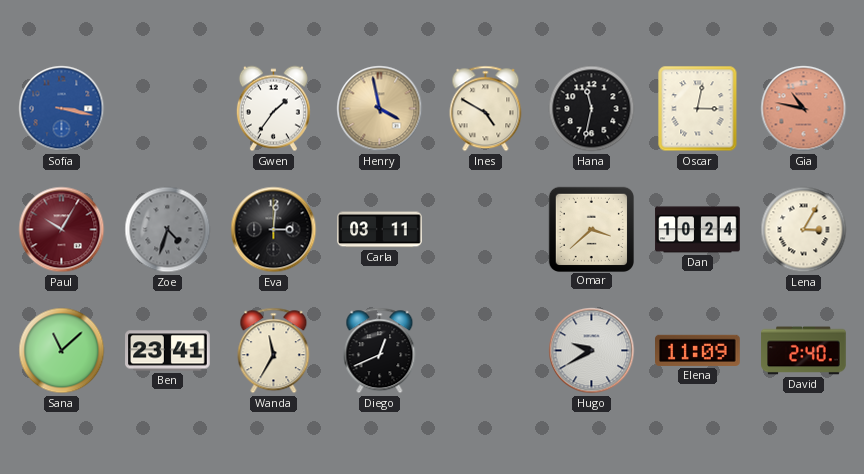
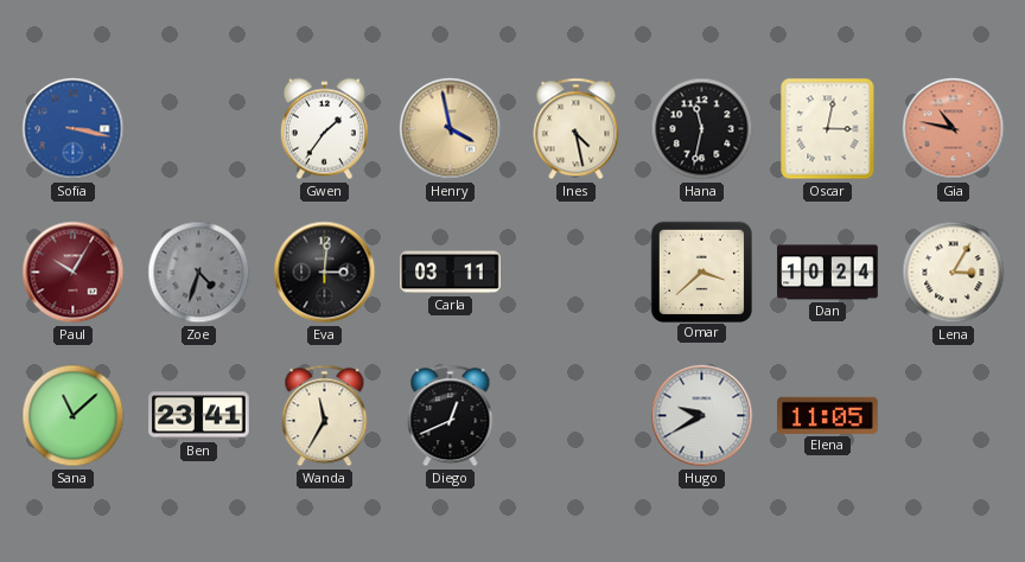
Ines: 4:50 -> 4:28
Elena: 11:09 -> 11:05
David: 2:40 -> none
